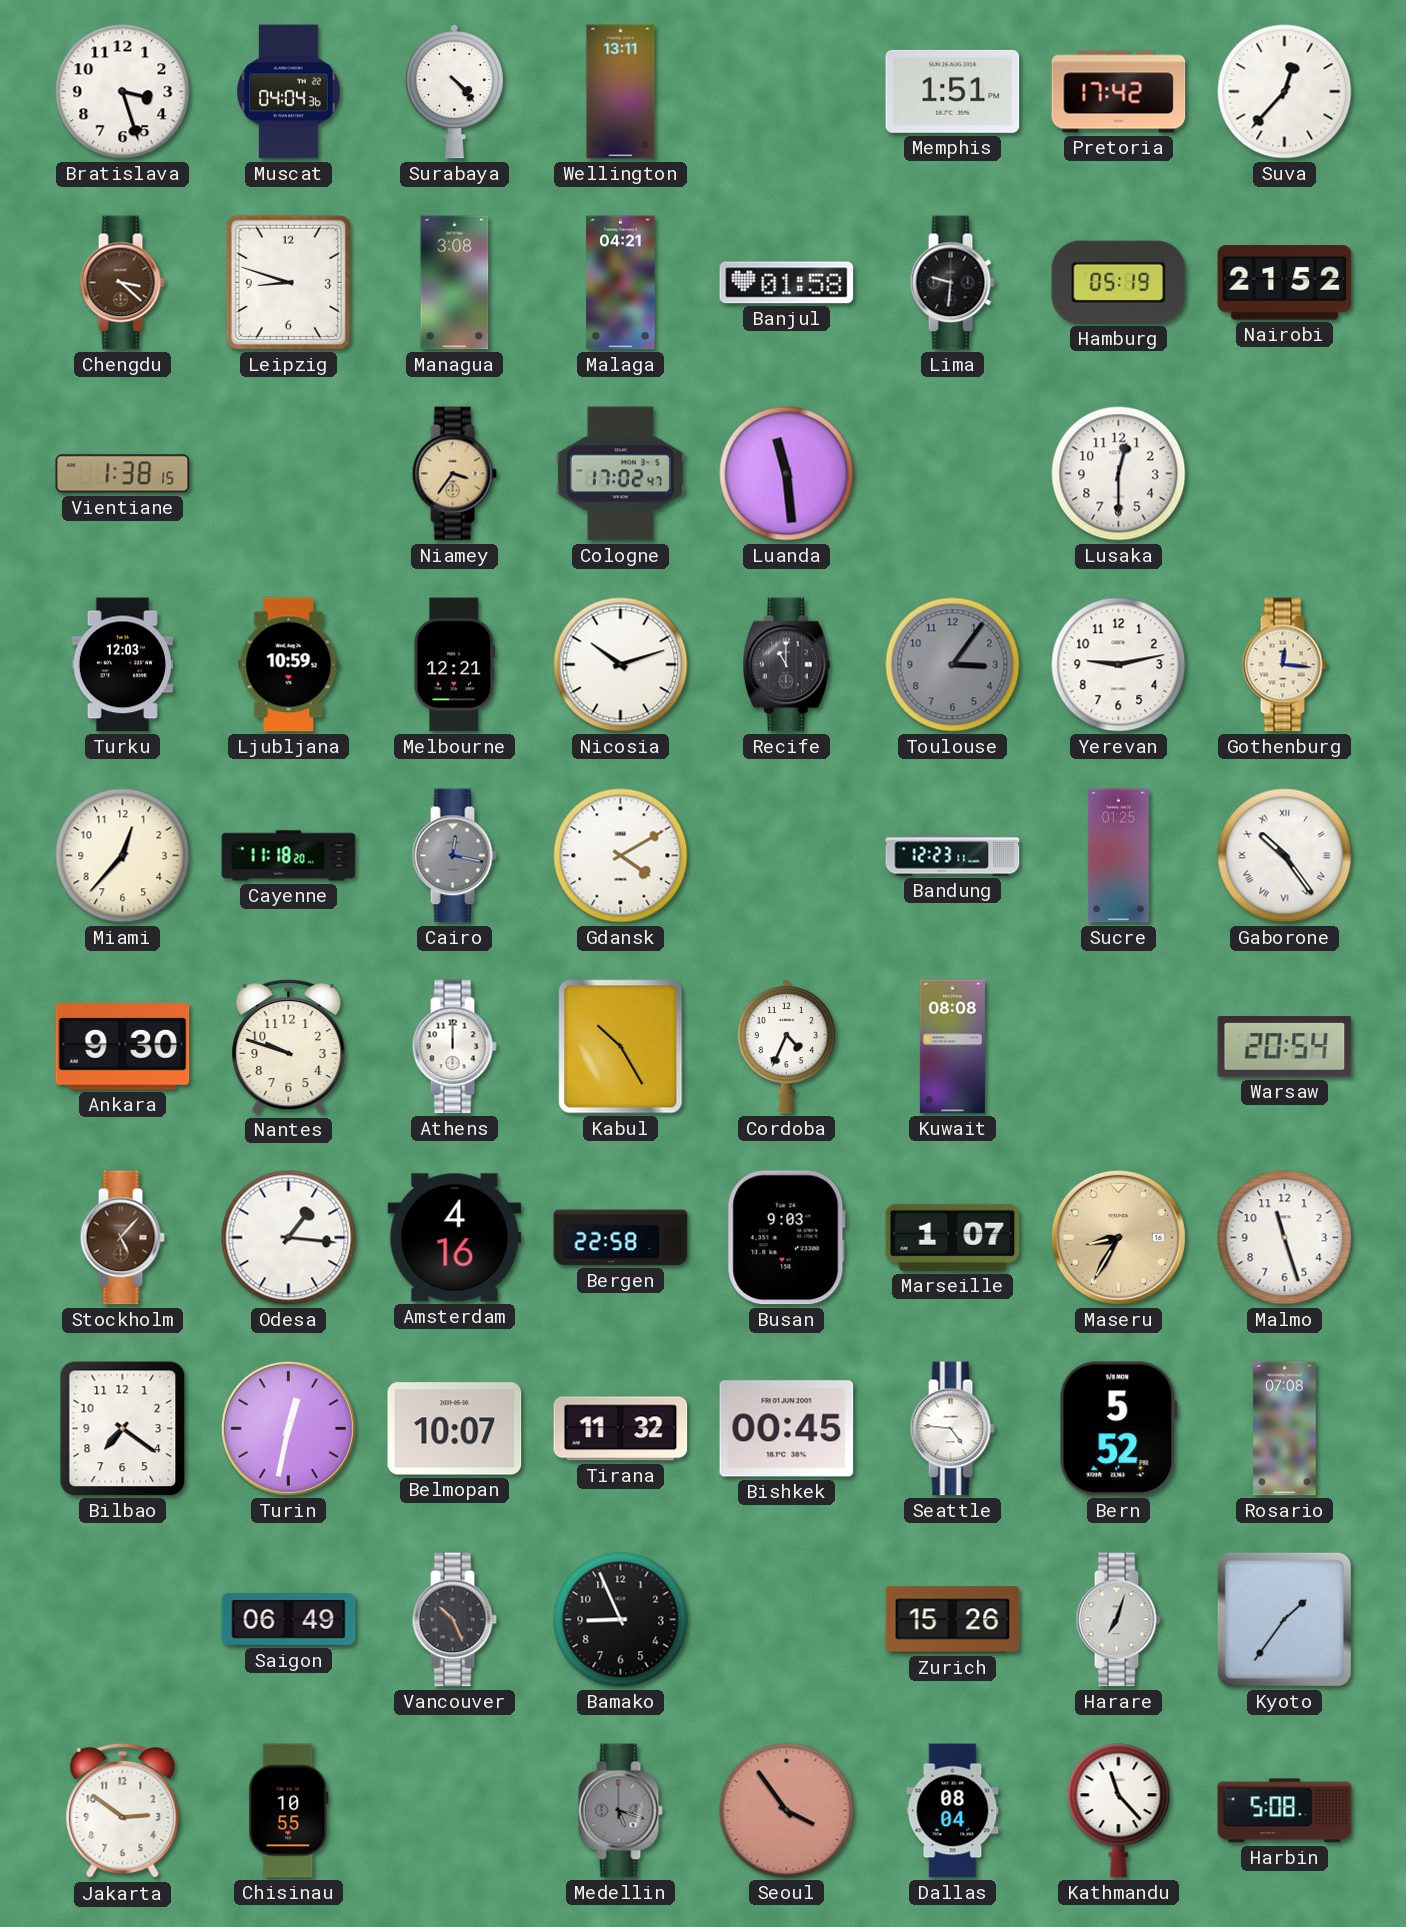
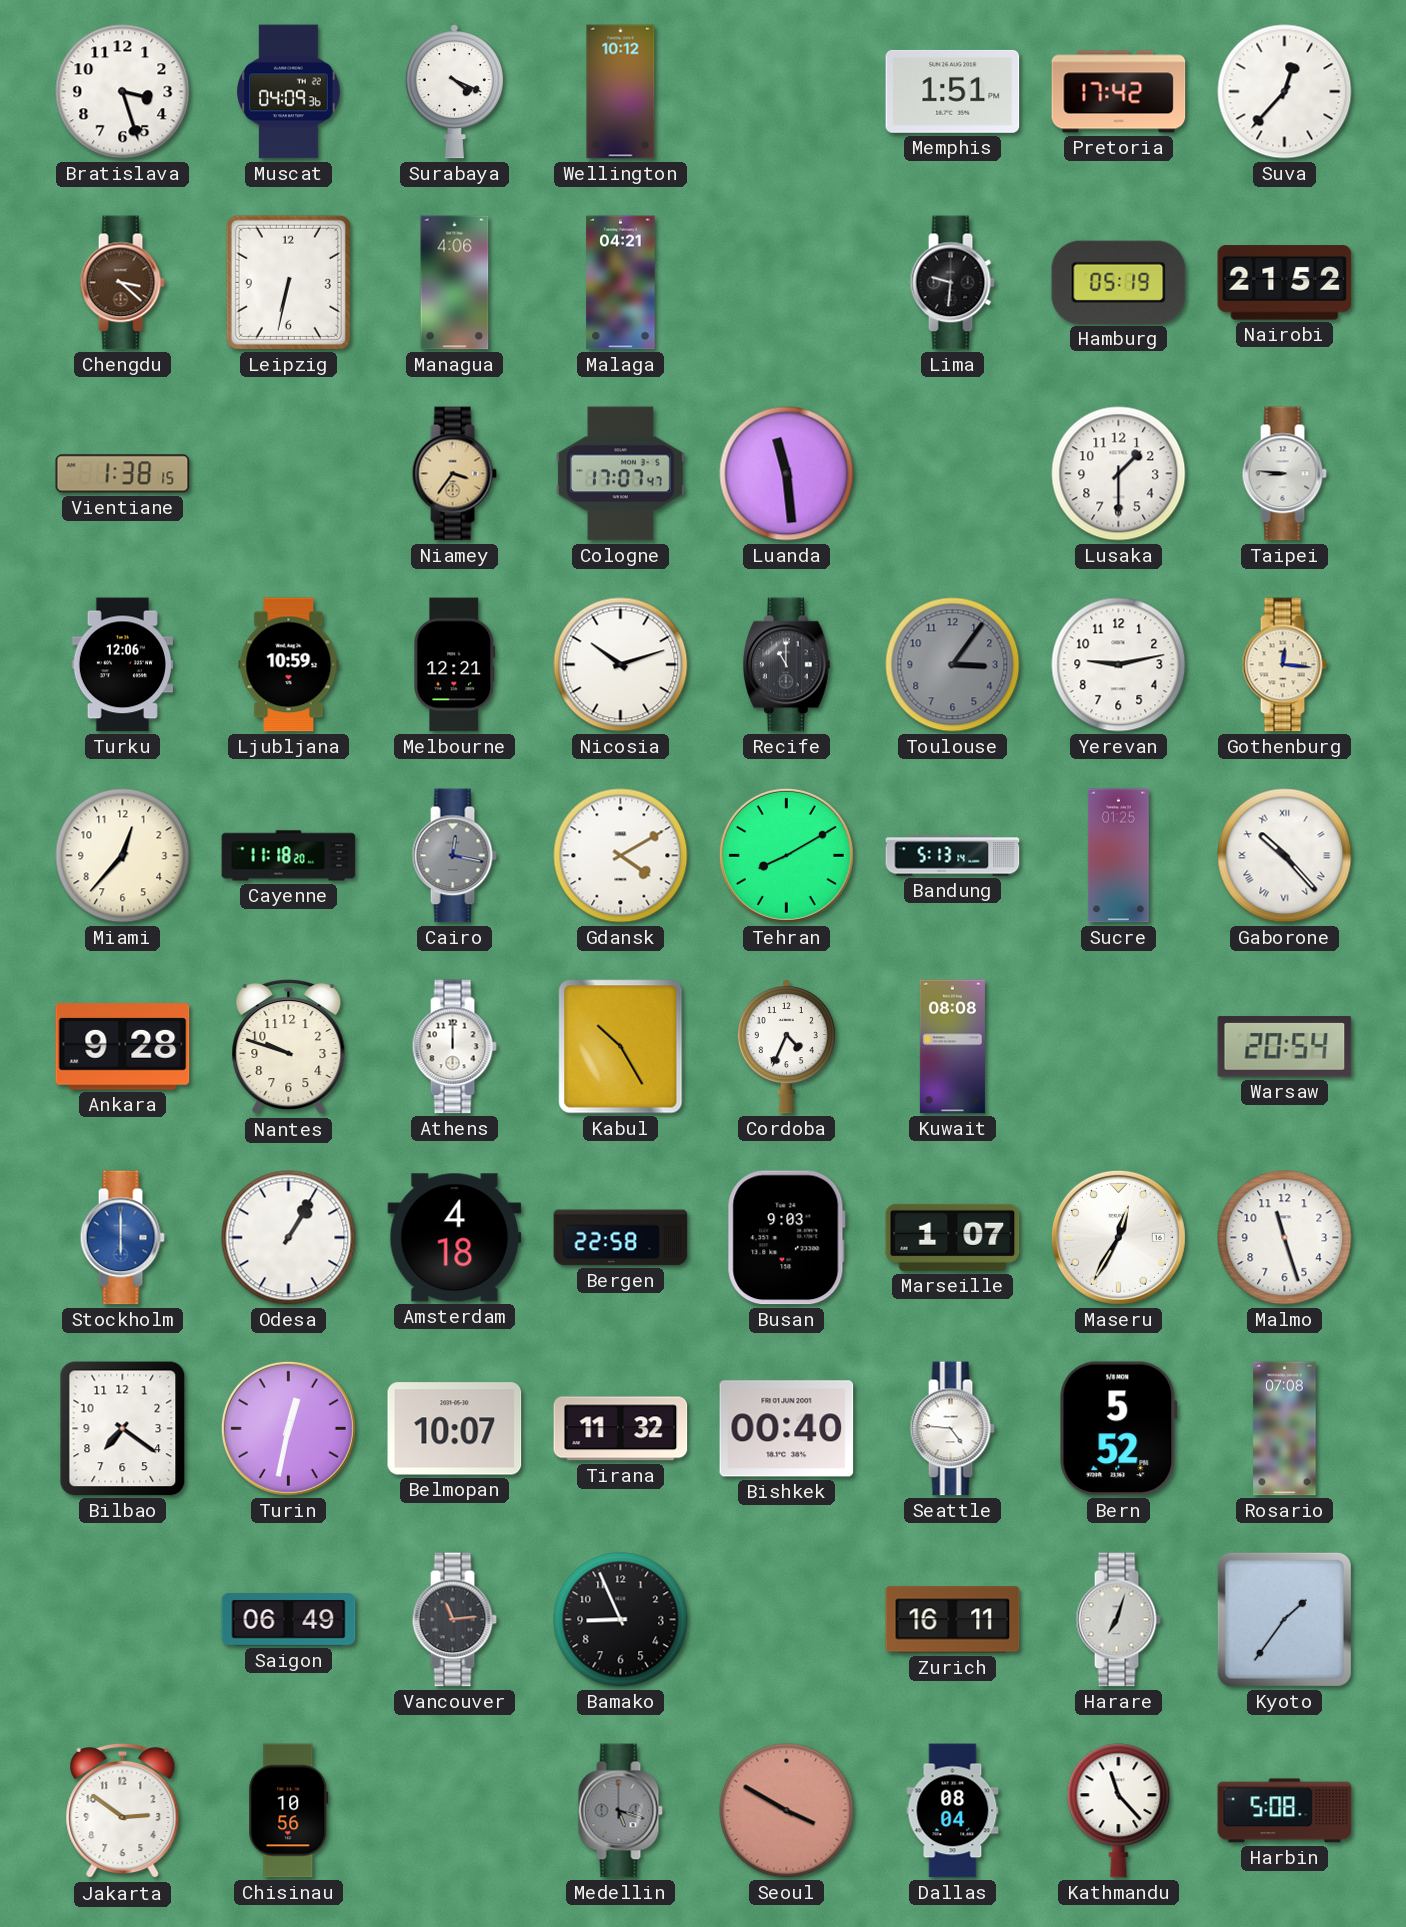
Muscat: 04:04 -> 04:09
Surabaya: 4:23 -> 4:19
Wellington: 13:11 -> 10:12
Leipzig: 8:48 -> 6:32
Managua: 3:08 -> 4:06
Banjul: 01:58 -> none
Cologne: 17:02 -> 17:07
Lusaka: 12:30 -> 1:30
Taipei: none -> 8:46
Turku: 12:03 -> 12:06
Tehran: none -> 8:10
Bandung: 12:23 -> 5:13
Gaborone: 10:24 -> 10:23
Ankara: 9:30 -> 9:28
Stockholm: 5:07 -> 6:00
Stockholm dial: brown -> blue
Odesa: 1:16 -> 1:05
Amsterdam: 4:16 -> 4:18
Maseru: 8:35 -> 12:35
Maseru dial: champagne -> white
Bishkek: 00:45 -> 00:40
Vancouver: 10:26 -> 11:14
Zurich: 15:26 -> 16:11
Chisinau: 10:55 -> 10:56
Seoul: 3:54 -> 3:50
